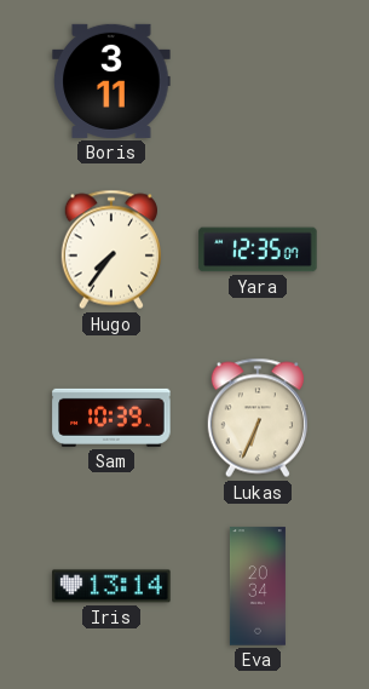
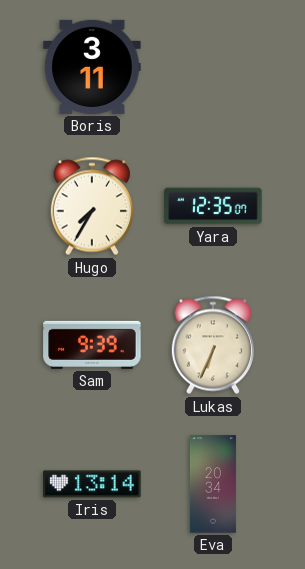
Hugo: 7:36 -> 7:35
Sam: 10:39 -> 9:39
